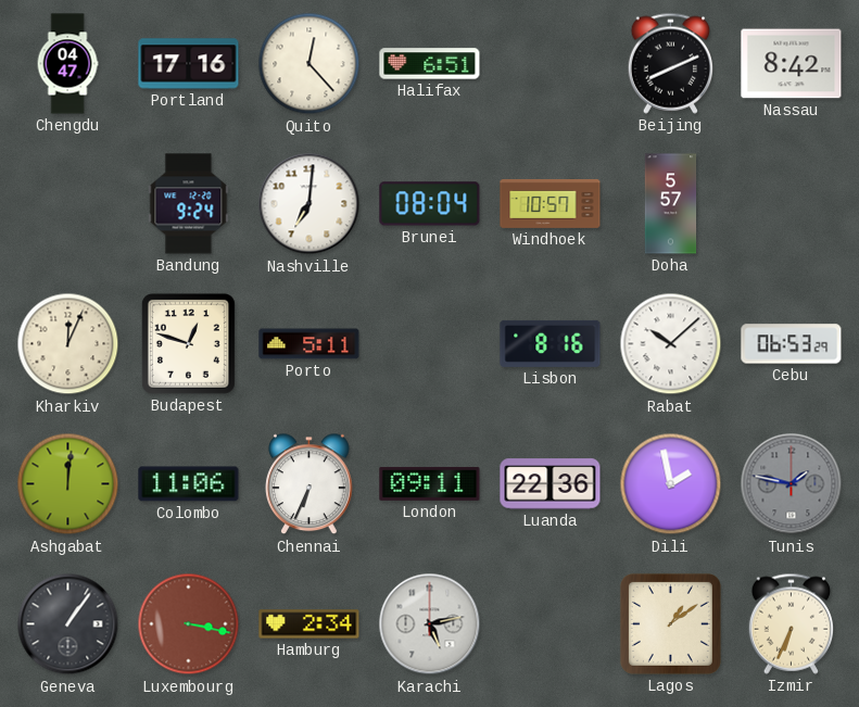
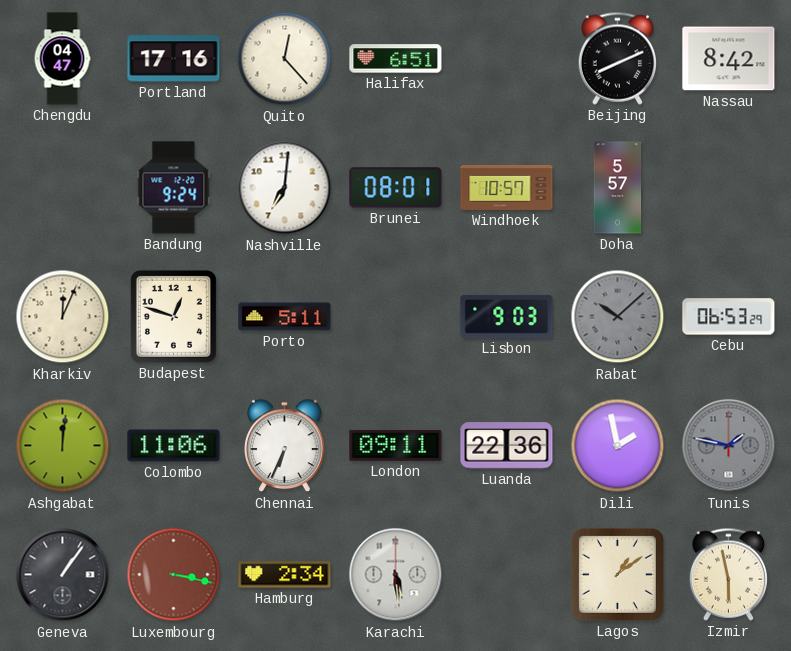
Brunei: 08:04 -> 08:01
Lisbon: 8:16 -> 9:03
Rabat dial: white -> grey
Karachi: 5:13 -> 5:29
Izmir: 6:34 -> 5:58
